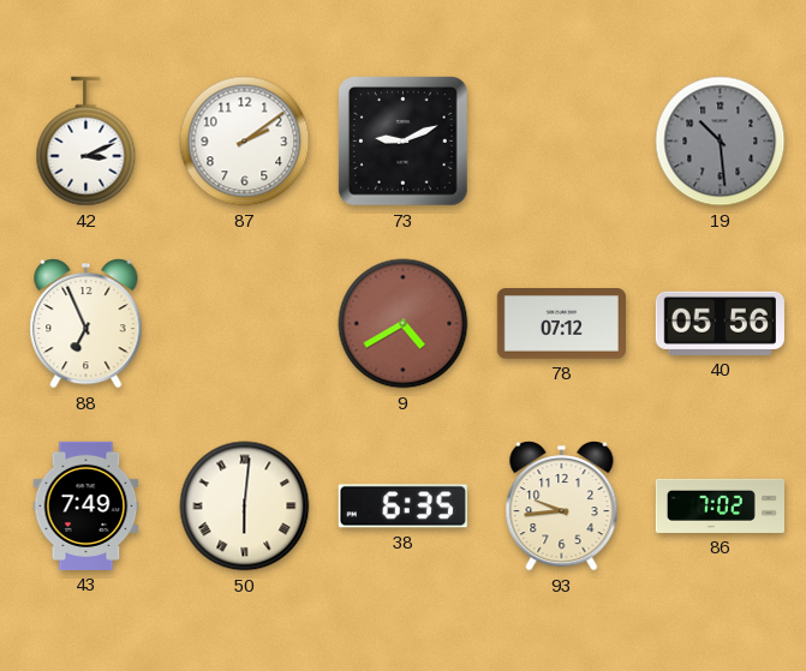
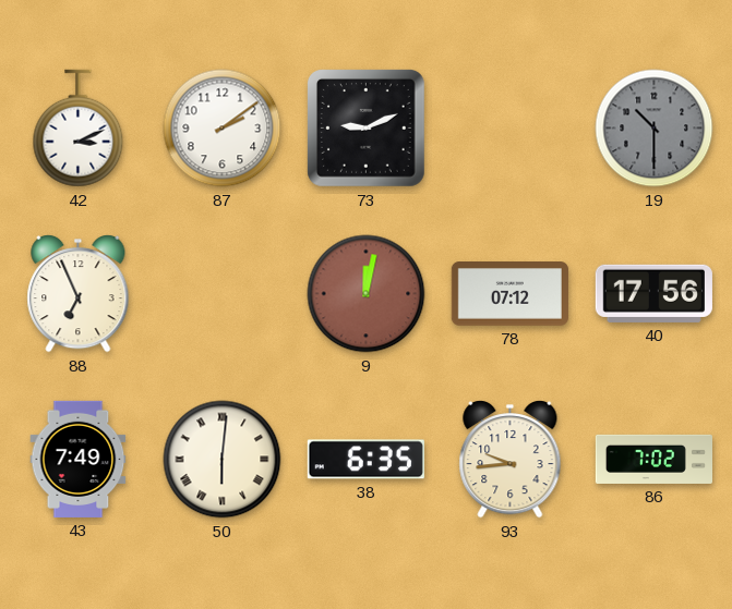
19: 10:29 -> 10:30
9: 4:40 -> 12:02
40: 05:56 -> 17:56
